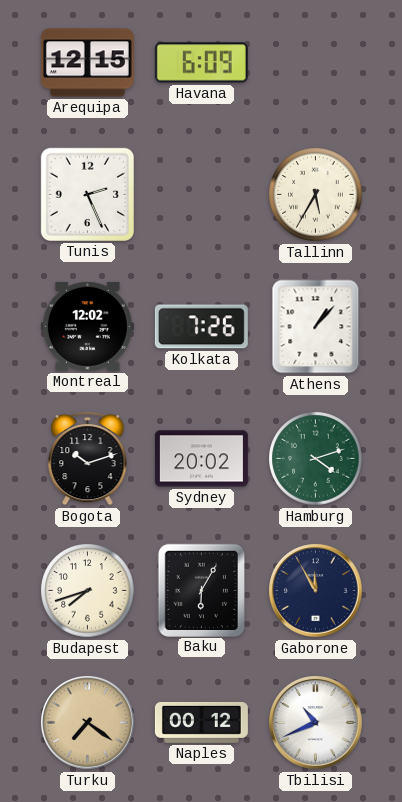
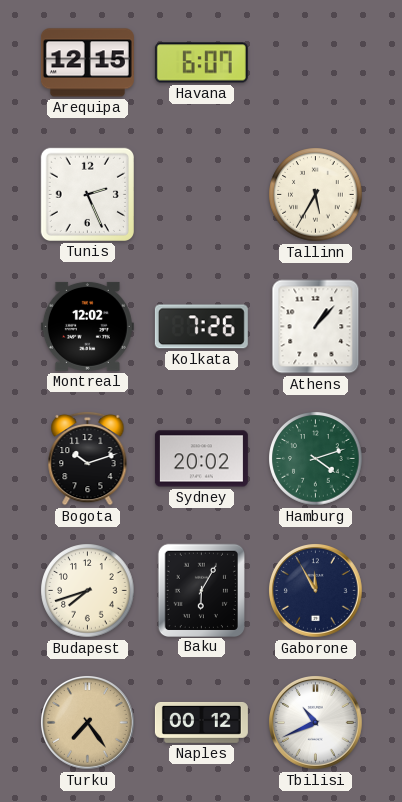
Havana: 6:09 -> 6:07
Turku: 7:21 -> 7:24
